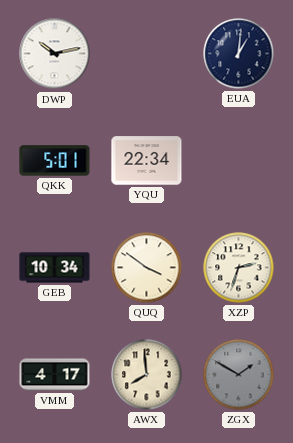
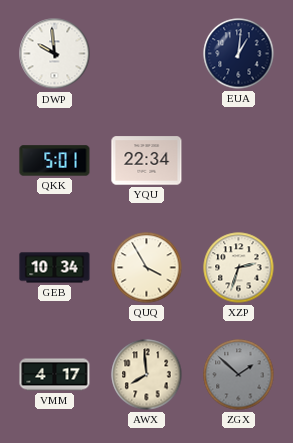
DWP: 10:13 -> 9:59
QUQ: 3:51 -> 3:55
ZGX: 1:50 -> 1:52
